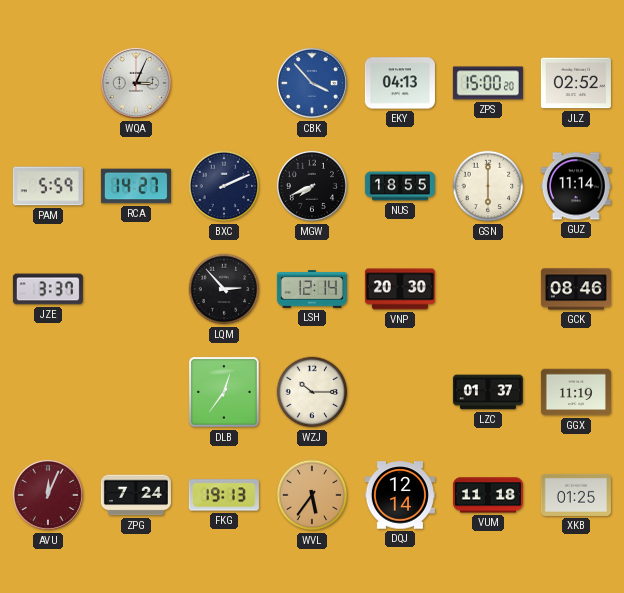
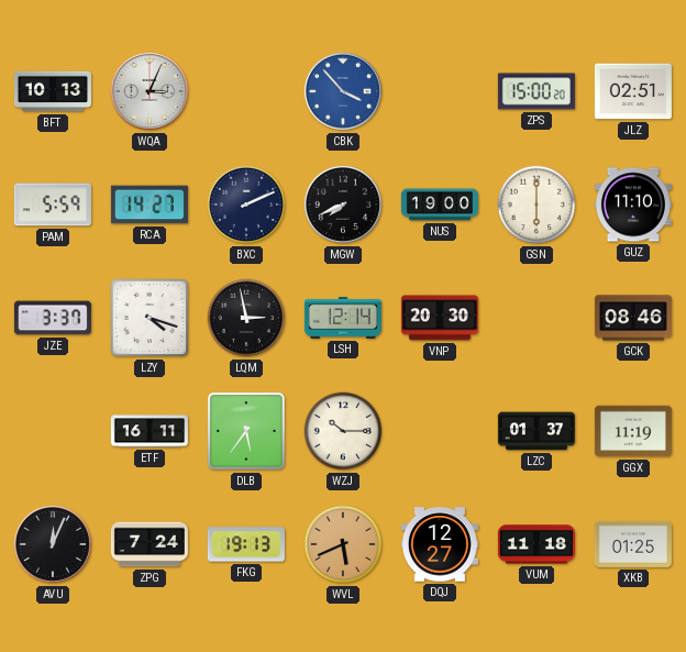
BFT: none -> 10:13
EKY: 04:13 -> none
JLZ: 02:52 -> 02:51
NUS: 18:55 -> 19:00
GUZ: 11:14 -> 11:10
LZY: none -> 4:18
LQM: 2:53 -> 2:58
ETF: none -> 16:11
DLB: 12:36 -> 5:36
AVU dial: burgundy -> black
WVL: 5:36 -> 5:41
DQJ: 12:14 -> 12:27
